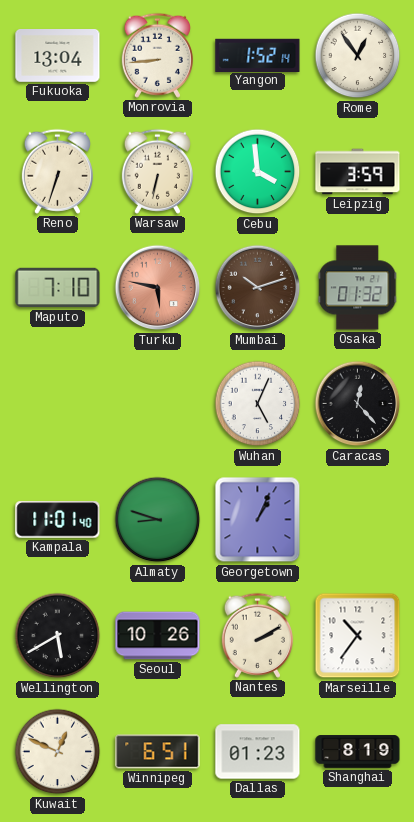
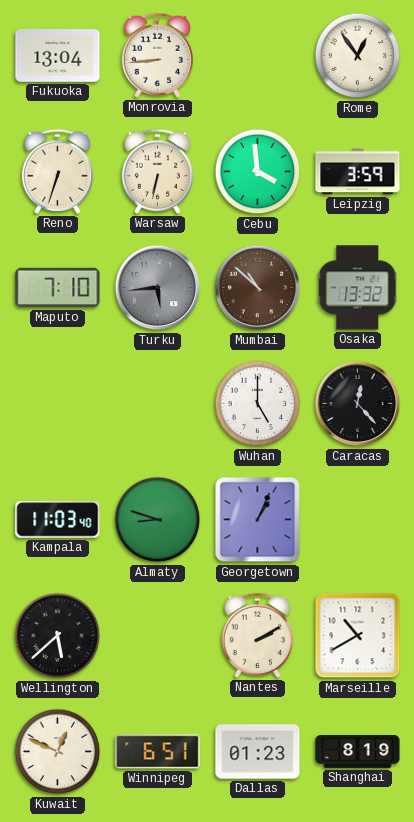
Yangon: 1:52 -> none
Turku: 5:47 -> 5:44
Turku dial: salmon -> grey
Mumbai: 10:12 -> 10:52
Osaka: 01:32 -> 13:32
Wuhan: 5:04 -> 5:00
Kampala: 11:01 -> 11:03
Wellington: 5:40 -> 5:38
Seoul: 10:26 -> none
Marseille: 10:36 -> 10:40
